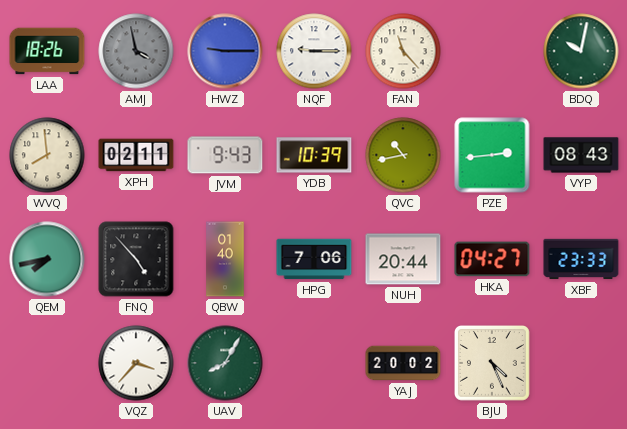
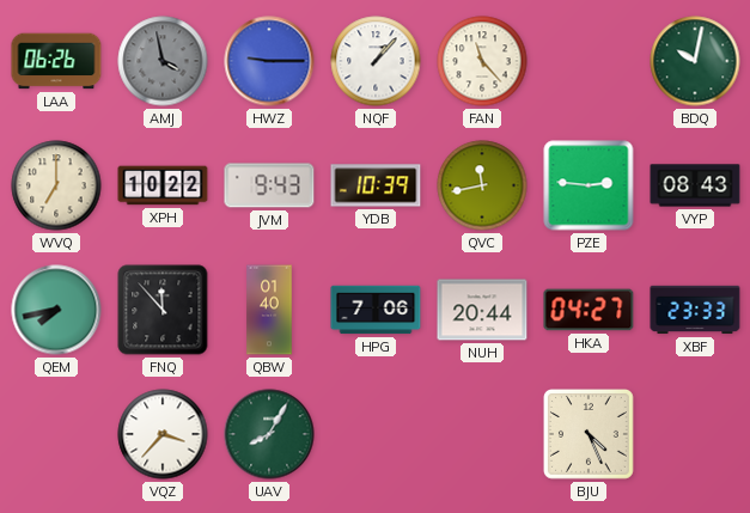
LAA: 18:26 -> 06:26
NQF: 9:15 -> 1:07
WVQ: 7:59 -> 7:00
XPH: 02:11 -> 10:22
QVC: 10:43 -> 11:43
PZE: 2:44 -> 2:46
FNQ: 4:53 -> 11:53
YAJ: 20:02 -> none
